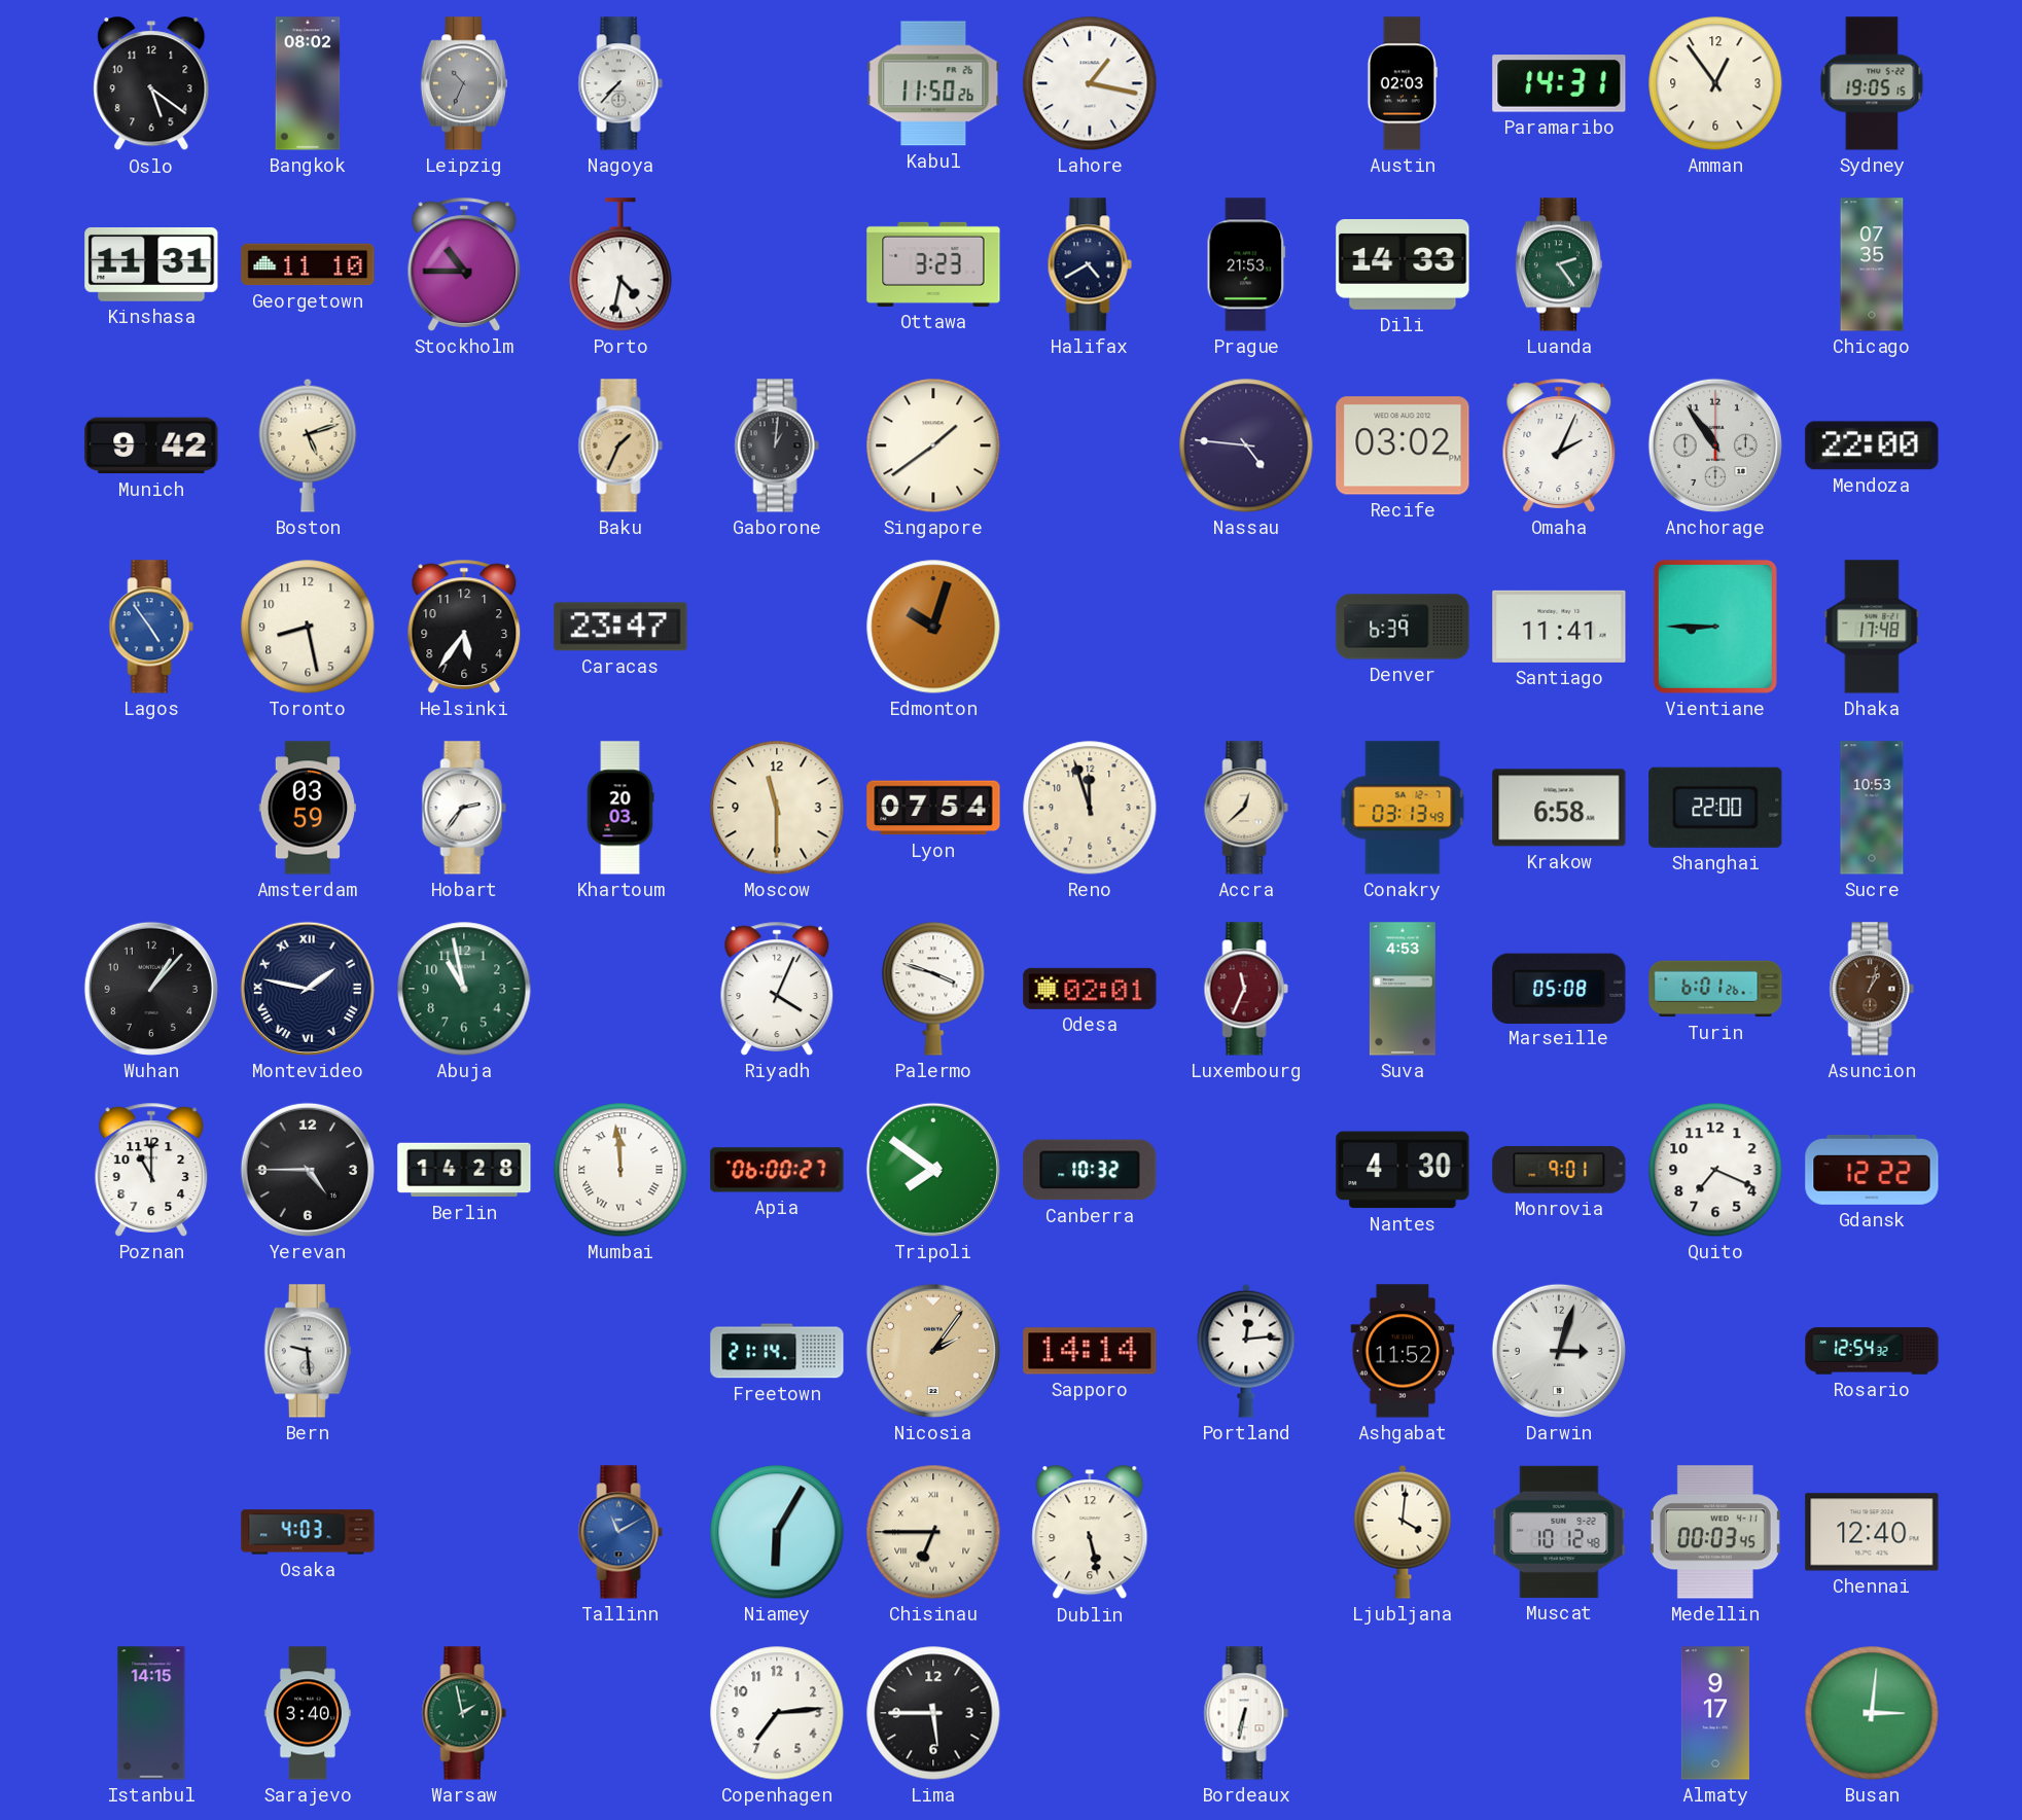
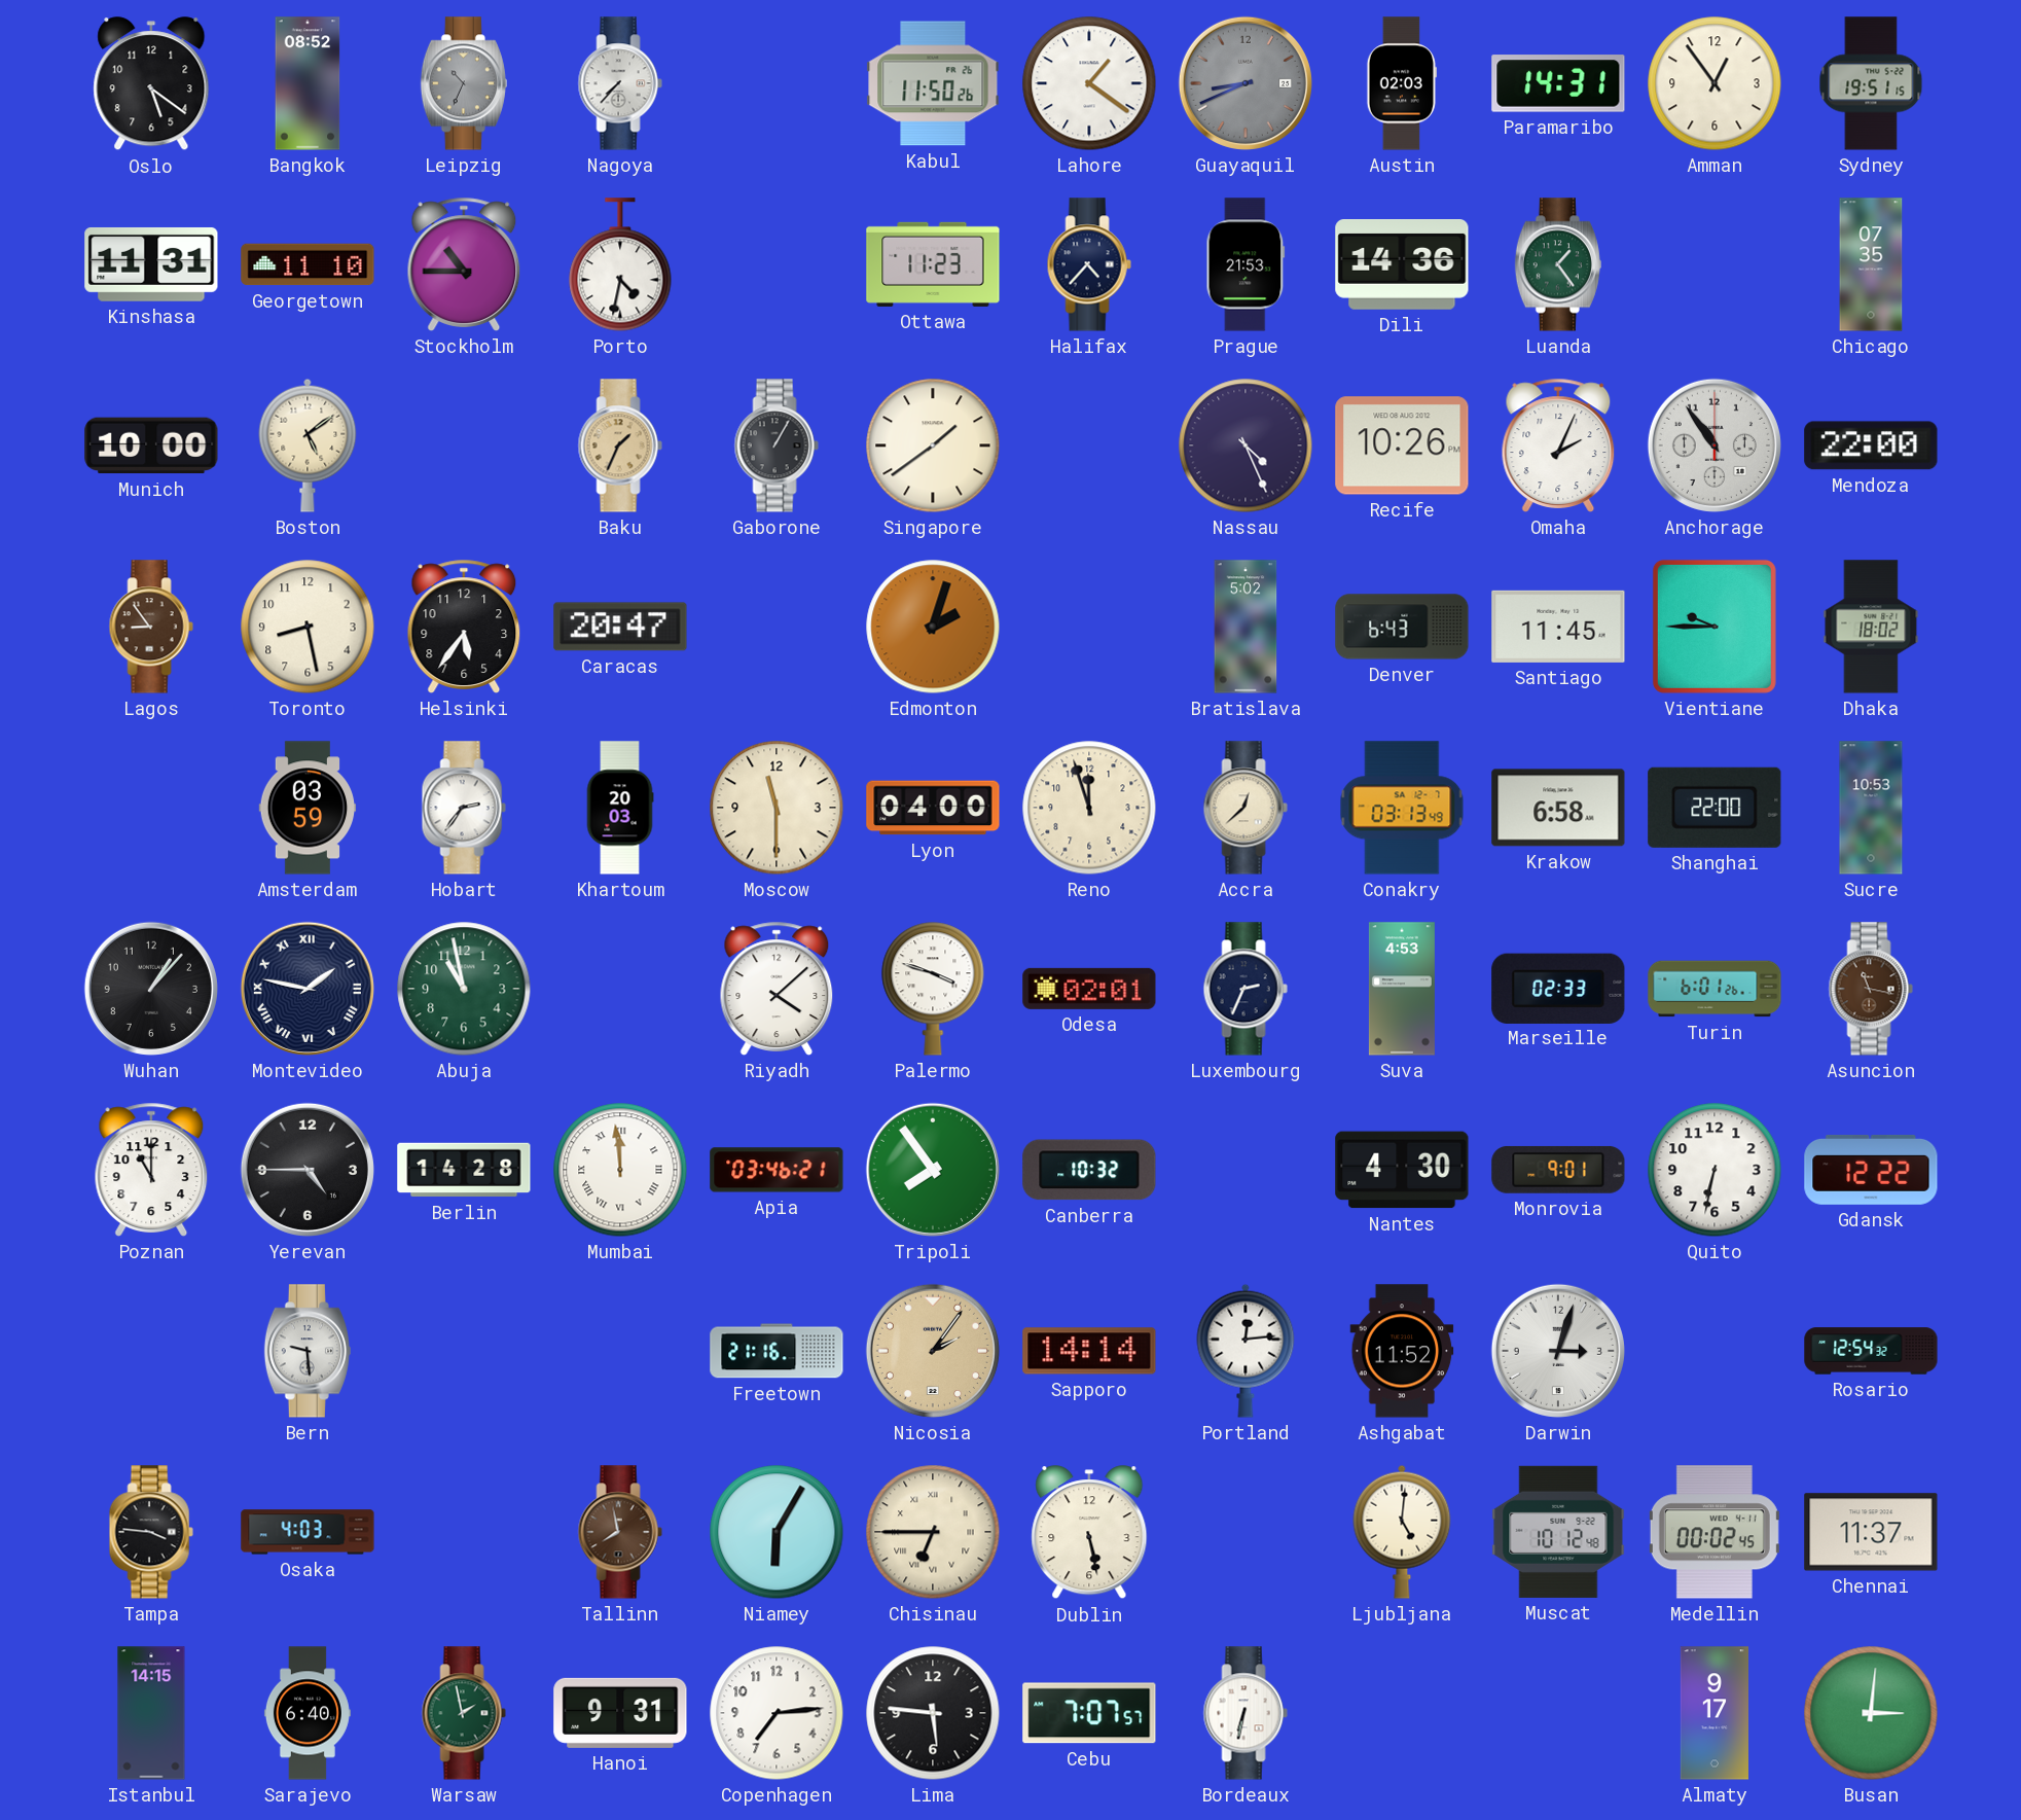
Bangkok: 08:02 -> 08:52
Lahore: 1:17 -> 1:21
Guayaquil: none -> 8:41
Sydney: 19:05 -> 19:51
Ottawa: 3:23 -> 11:23
Halifax: 4:40 -> 4:37
Dili: 14:33 -> 14:36
Luanda: 2:24 -> 1:24
Munich: 9:42 -> 10:00
Boston: 5:12 -> 5:09
Gaborone: 1:01 -> 1:05
Nassau: 4:46 -> 4:26
Recife: 03:02 -> 10:26
Lagos: 4:54 -> 8:54
Lagos dial: blue -> brown
Caracas: 23:47 -> 20:47
Edmonton: 10:03 -> 2:03
Bratislava: none -> 5:02
Denver: 6:39 -> 6:43
Santiago: 11:41 -> 11:45
Vientiane: 8:45 -> 9:45
Dhaka: 17:48 -> 18:02
Lyon: 07:54 -> 04:00
Riyadh: 4:04 -> 4:08
Luxembourg: 11:34 -> 2:34
Luxembourg dial: burgundy -> navy
Marseille: 05:08 -> 02:33
Asuncion: 1:03 -> 11:17
Apia: 06:00 -> 03:46
Tripoli: 7:51 -> 7:54
Quito: 7:19 -> 6:32
Freetown: 21:14 -> 21:16
Tampa: none -> 3:46
Tallinn: 11:10 -> 7:58
Tallinn dial: blue -> brown
Ljubljana: 4:01 -> 5:01
Medellin: 00:03 -> 00:02
Chennai: 12:40 -> 11:37
Sarajevo: 3:40 -> 6:40
Hanoi: none -> 9:31
Lima: 5:45 -> 5:46
Cebu: none -> 7:07
